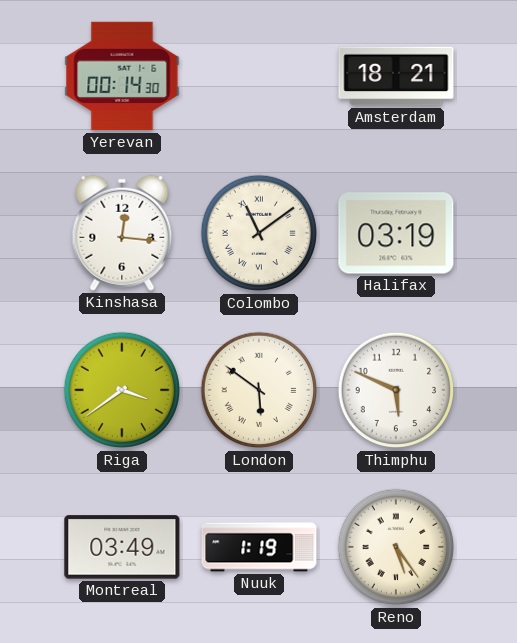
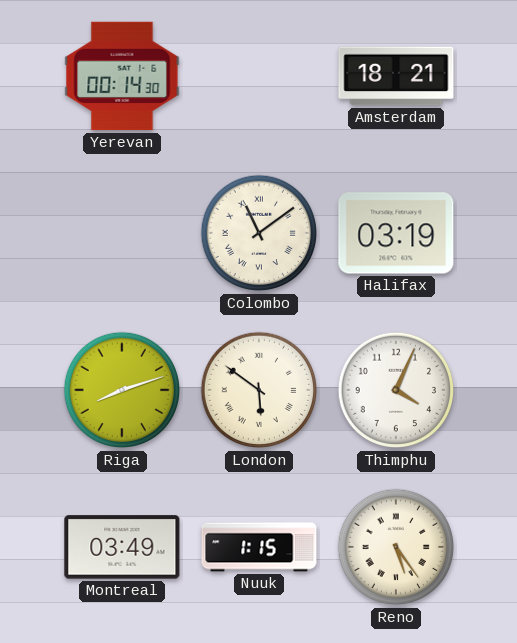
Kinshasa: 12:16 -> none
Riga: 3:39 -> 8:12
Thimphu: 5:49 -> 4:04
Nuuk: 1:19 -> 1:15
